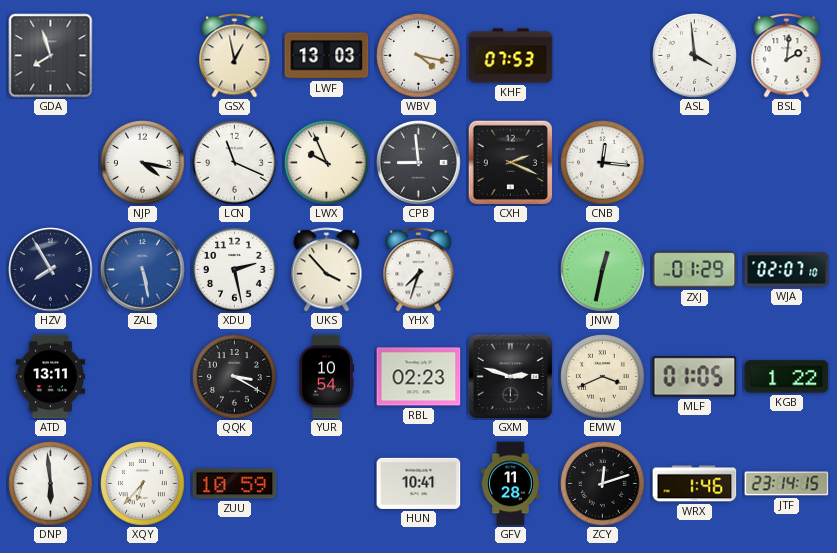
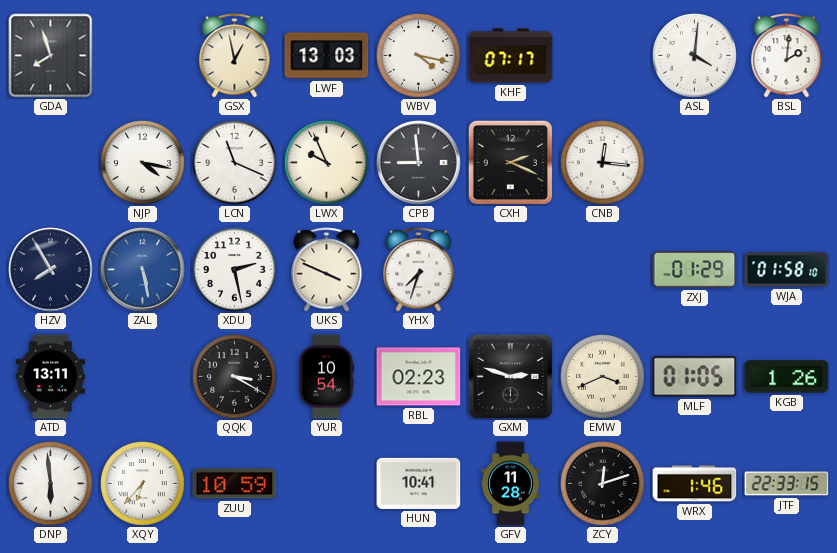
KHF: 07:53 -> 07:17
ASL: 3:59 -> 4:01
UKS: 3:53 -> 3:49
JNW: 12:32 -> none
WJA: 02:07 -> 01:58
KGB: 1:22 -> 1:26
JTF: 23:14 -> 22:33
